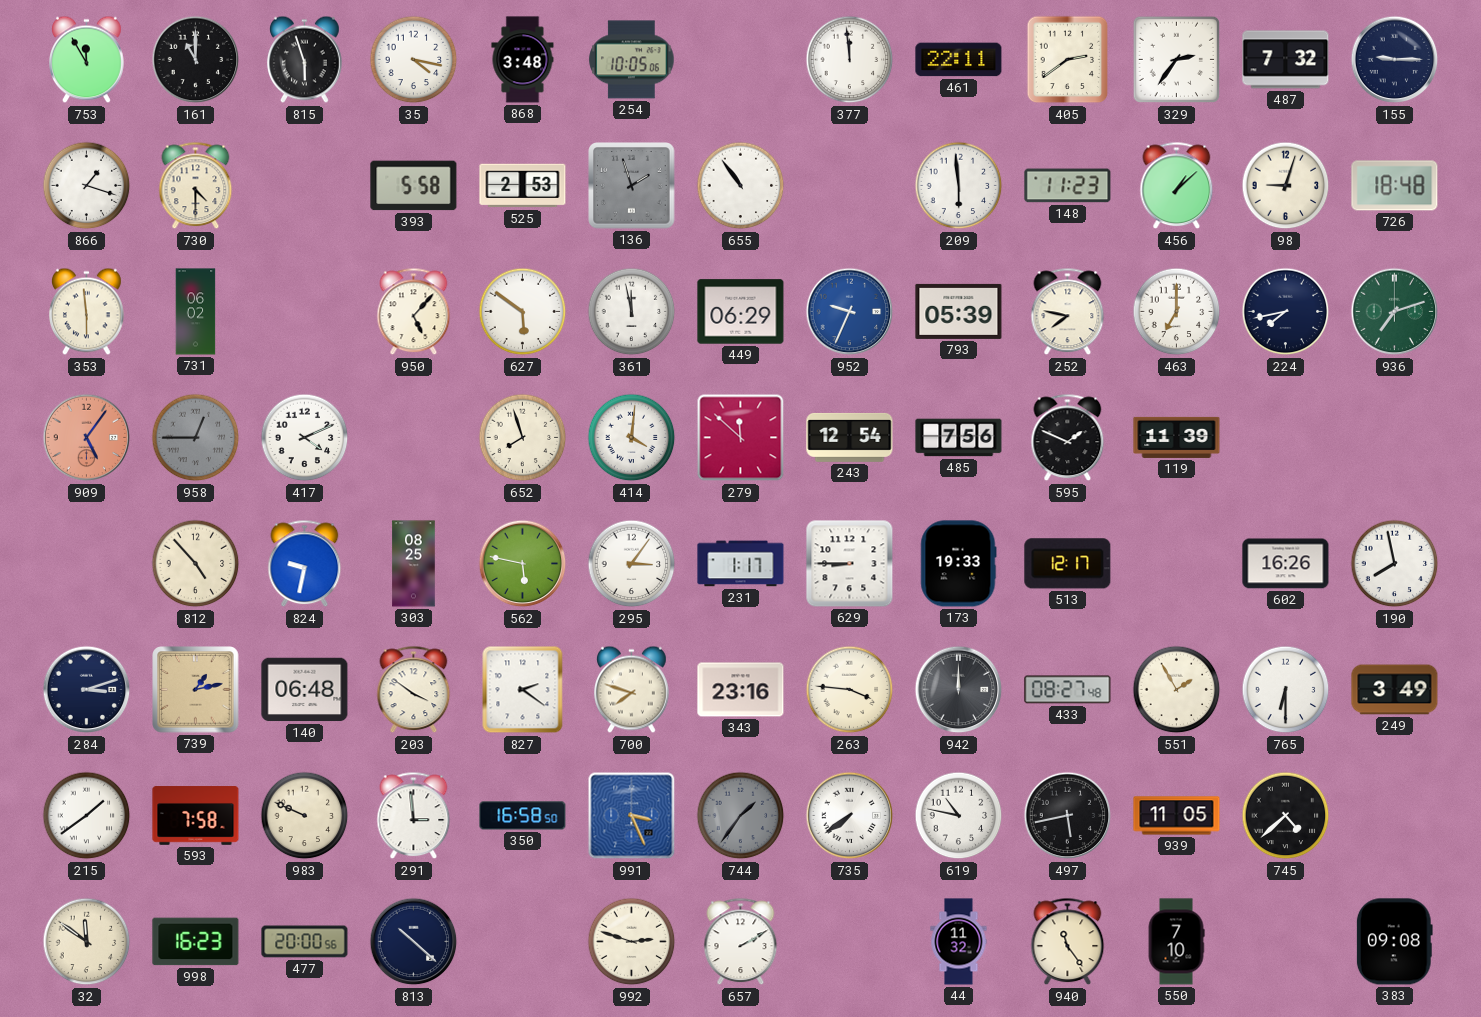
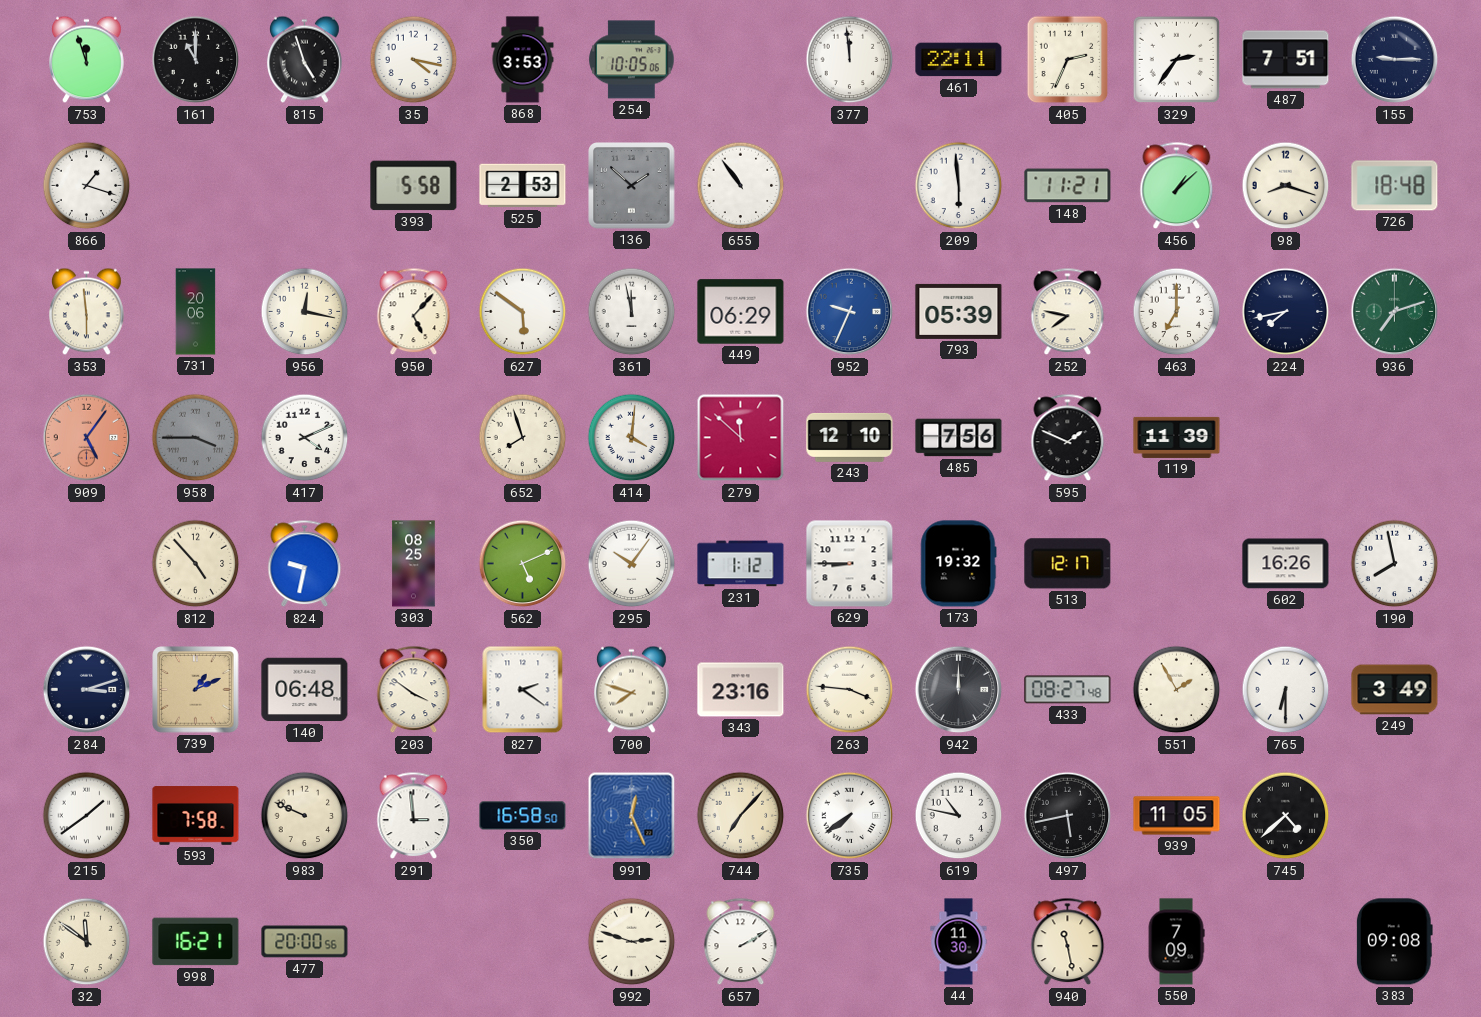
753: 11:55 -> 11:57
815: 5:57 -> 4:57
868: 3:48 -> 3:53
405: 2:39 -> 2:34
487: 7:32 -> 7:51
730: 4:30 -> none
136: 1:57 -> 1:52
148: 11:23 -> 11:21
98: 9:03 -> 8:18
731: 06:02 -> 20:06
956: none -> 12:17
958: 12:45 -> 3:45
243: 12:54 -> 12:10
562: 5:47 -> 5:11
295: 3:06 -> 10:06
231: 1:17 -> 1:12
173: 19:33 -> 19:32
739: 1:13 -> 1:11
991: 3:26 -> 12:26
744: 1:36 -> 7:07
744 dial: grey -> cream
998: 16:23 -> 16:21
813: 10:22 -> none
44: 11:32 -> 11:30
940: 11:24 -> 11:28
550: 7:10 -> 7:09
